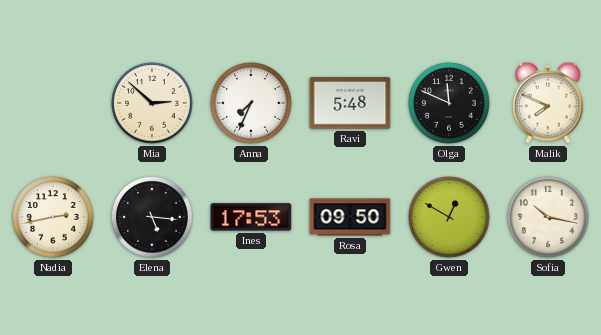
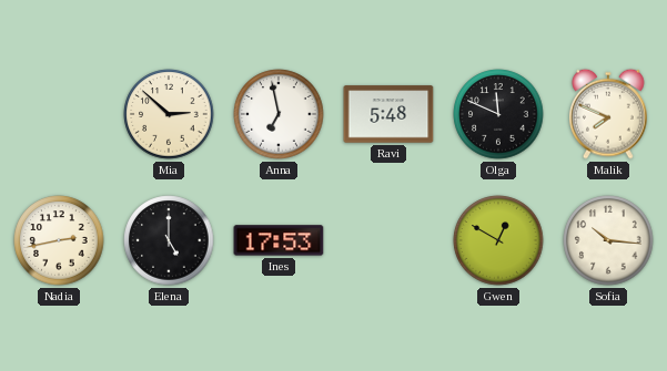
Anna: 7:34 -> 6:58
Elena: 5:16 -> 5:00
Rosa: 09:50 -> none
Sofia: 10:17 -> 10:16
